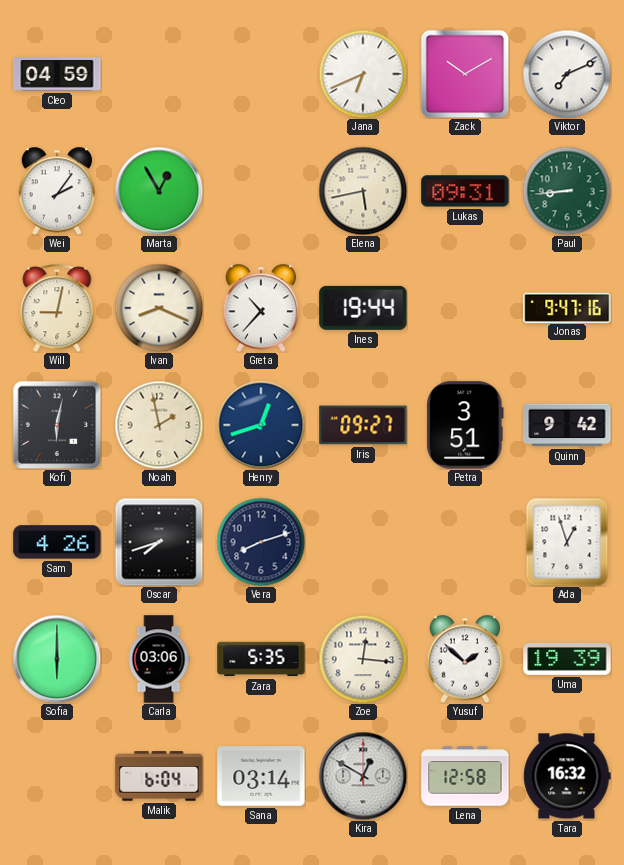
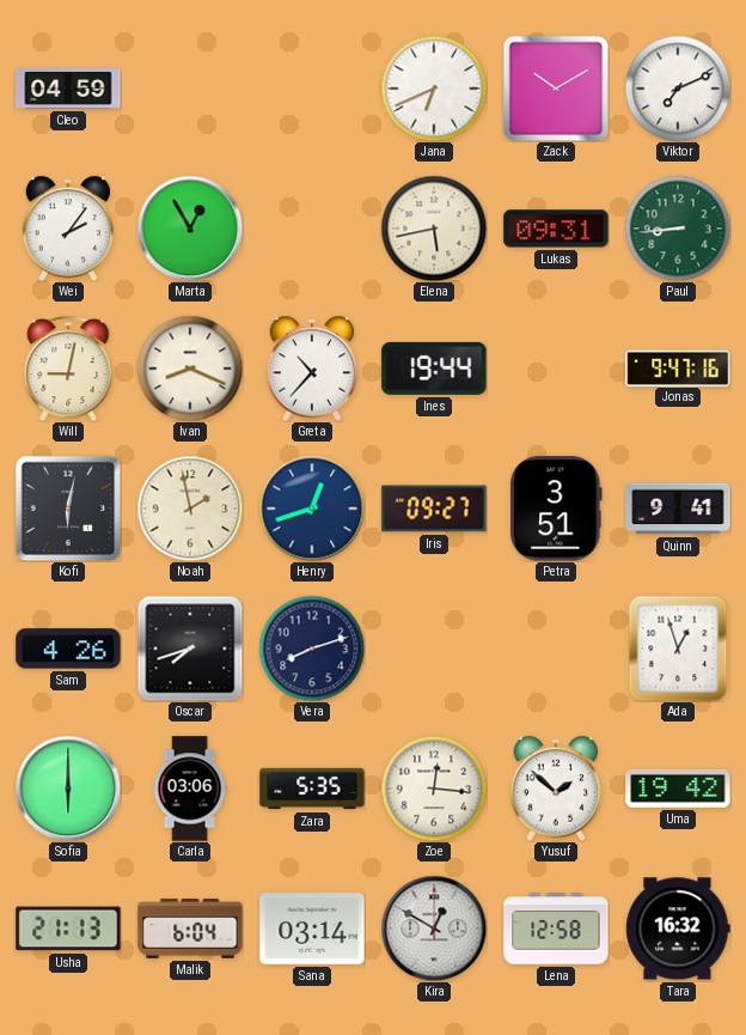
Quinn: 9:42 -> 9:41
Uma: 19:39 -> 19:42
Usha: none -> 21:13
